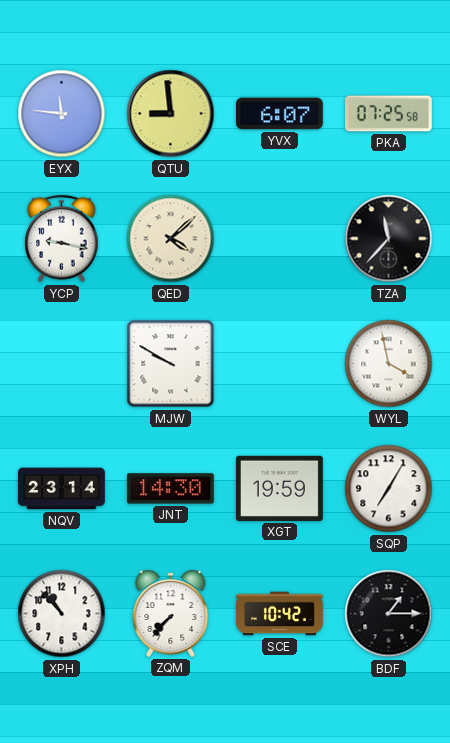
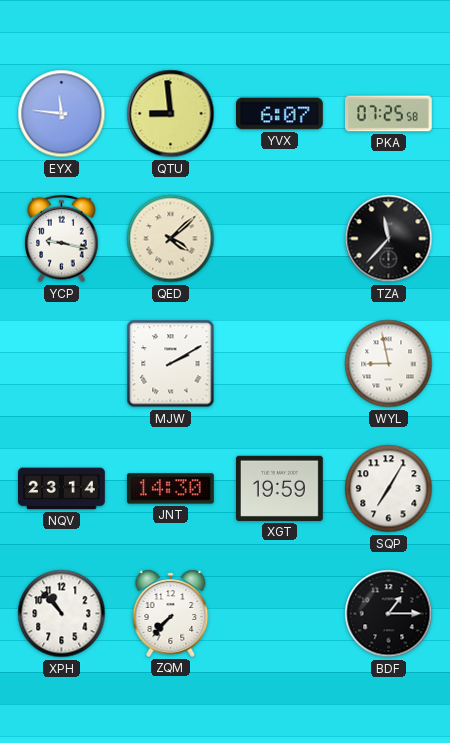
MJW: 9:50 -> 2:10
WYL: 3:58 -> 8:58
SCE: 10:42 -> none
